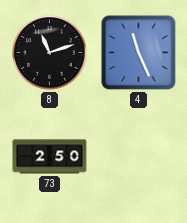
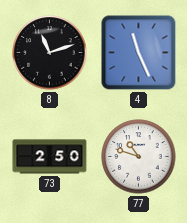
77: none -> 10:48
